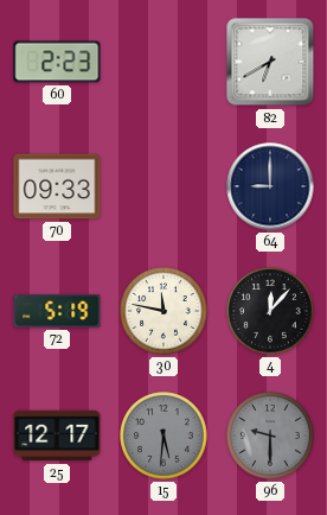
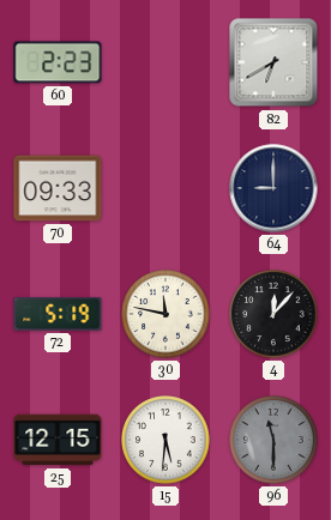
25: 12:17 -> 12:15
15 dial: grey -> white
96: 9:30 -> 11:30
